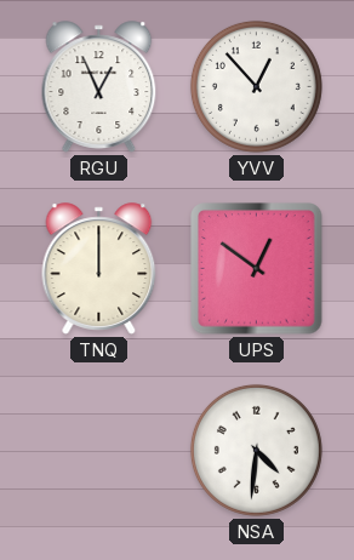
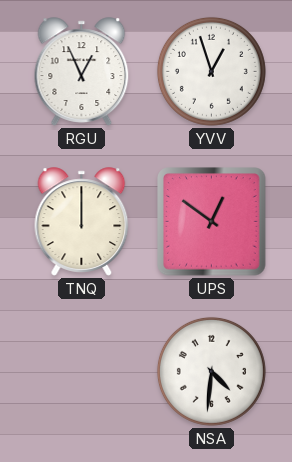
YVV: 12:53 -> 12:57
